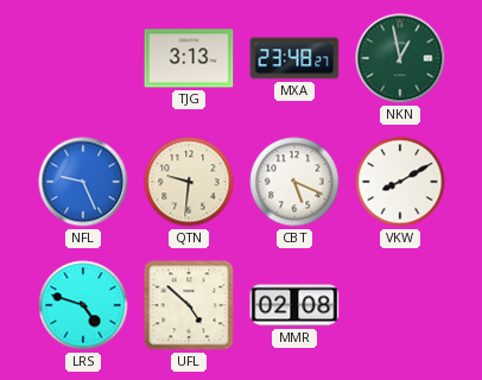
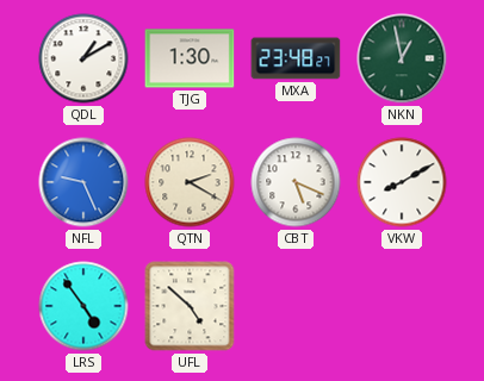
QDL: none -> 1:10
TJG: 3:13 -> 1:30
QTN: 9:31 -> 2:20
LRS: 4:48 -> 4:54
MMR: 02:08 -> none
